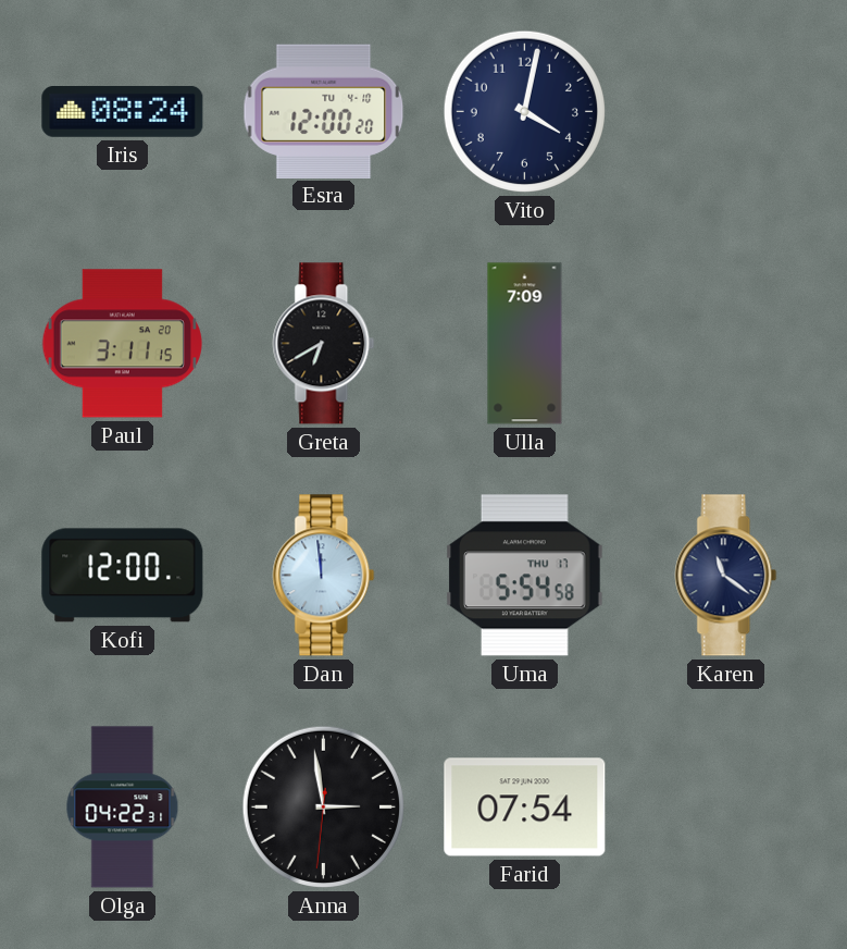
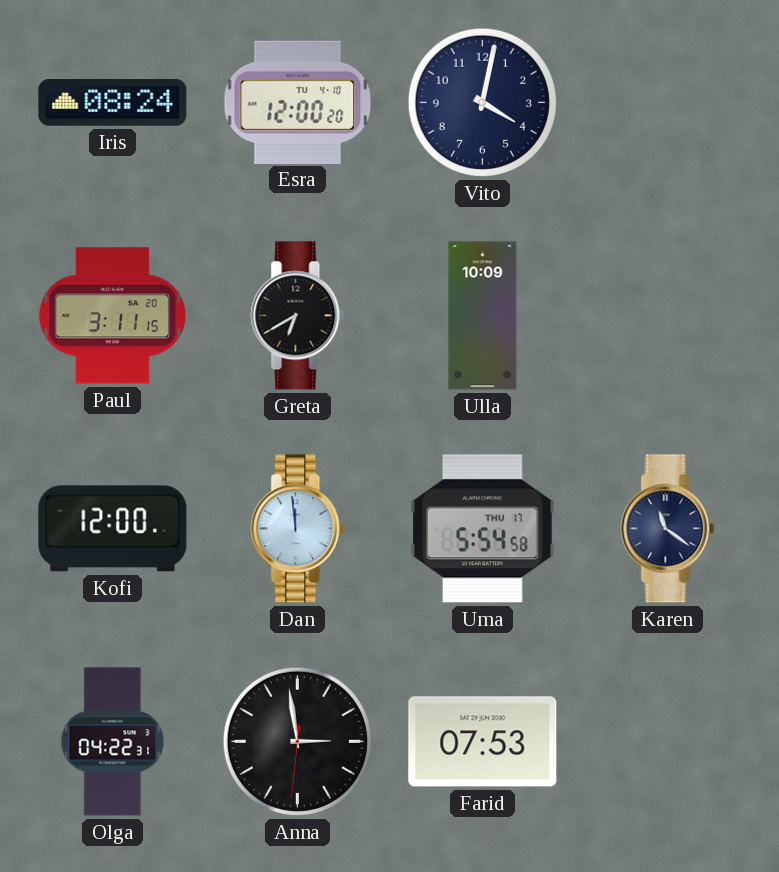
Ulla: 7:09 -> 10:09
Farid: 07:54 -> 07:53
